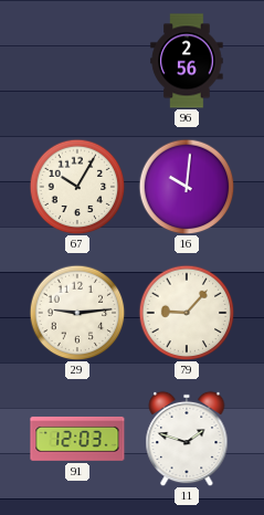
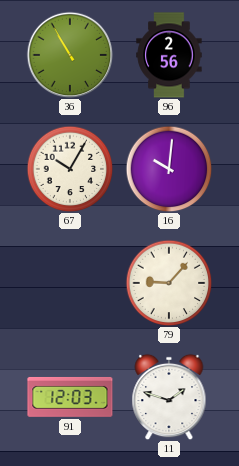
36: none -> 10:55
29: 9:14 -> none
